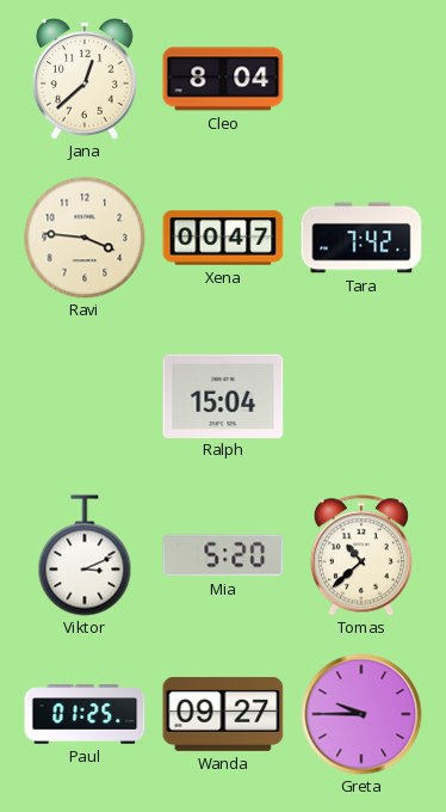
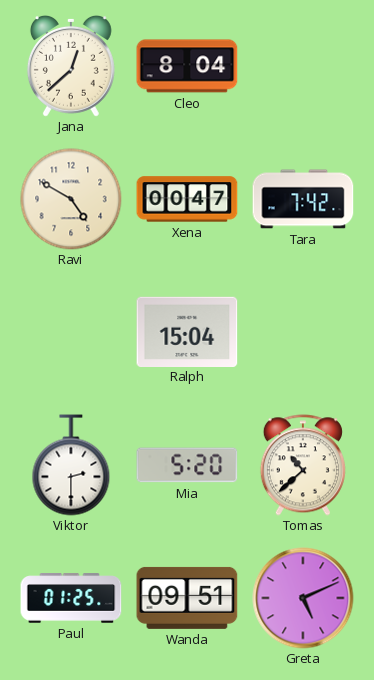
Ravi: 3:46 -> 4:50
Viktor: 3:11 -> 2:30
Wanda: 09:27 -> 09:51
Greta: 9:45 -> 5:11
